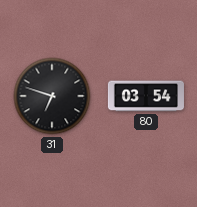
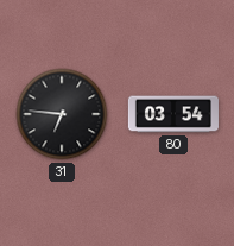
31: 6:48 -> 6:46
